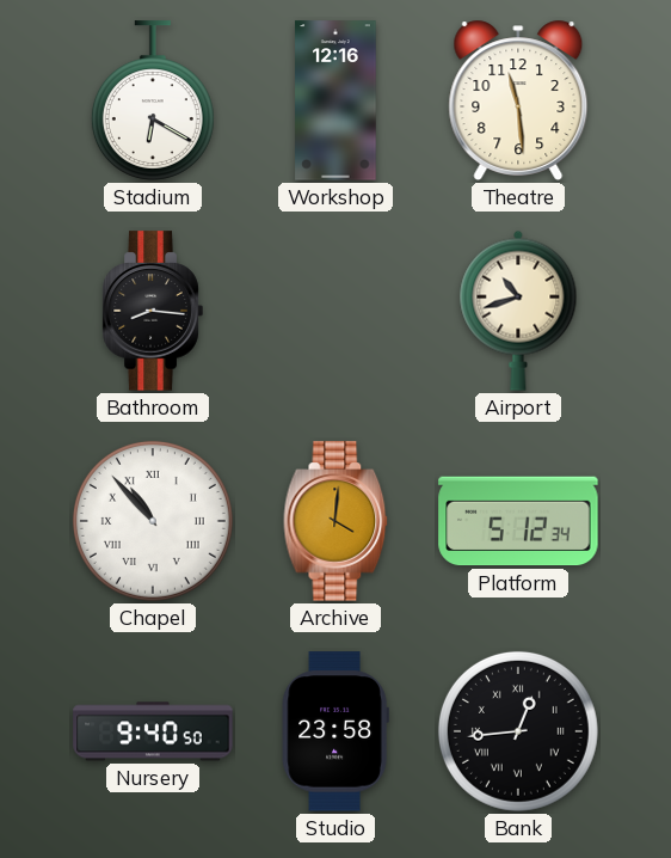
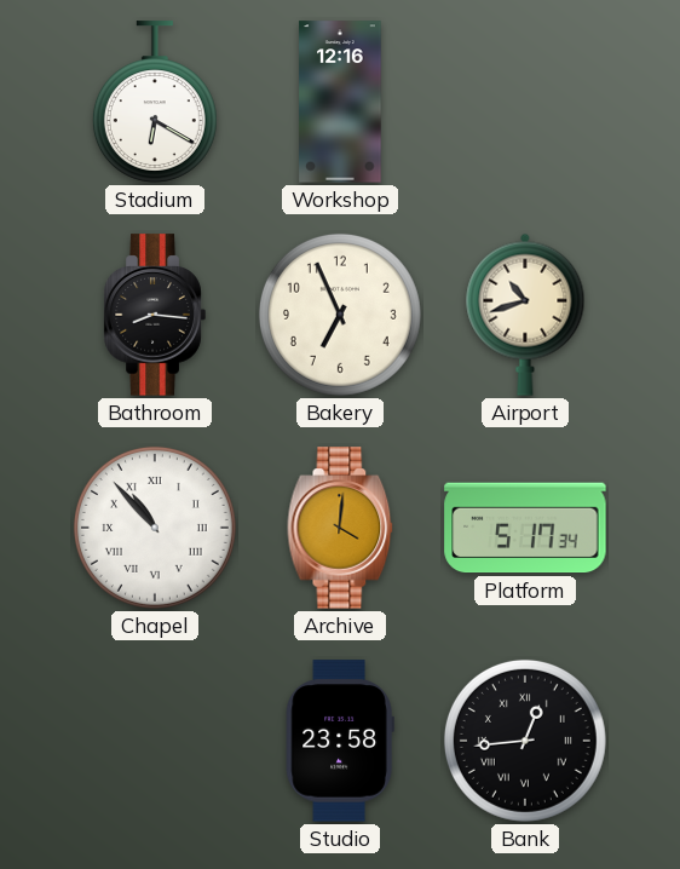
Theatre: 11:29 -> none
Bakery: none -> 6:56
Platform: 5:12 -> 5:17
Nursery: 9:40 -> none
